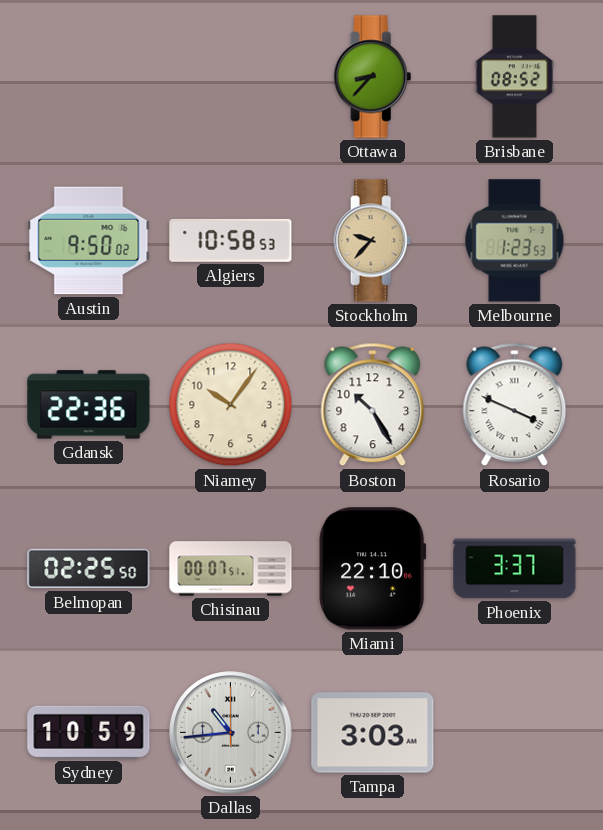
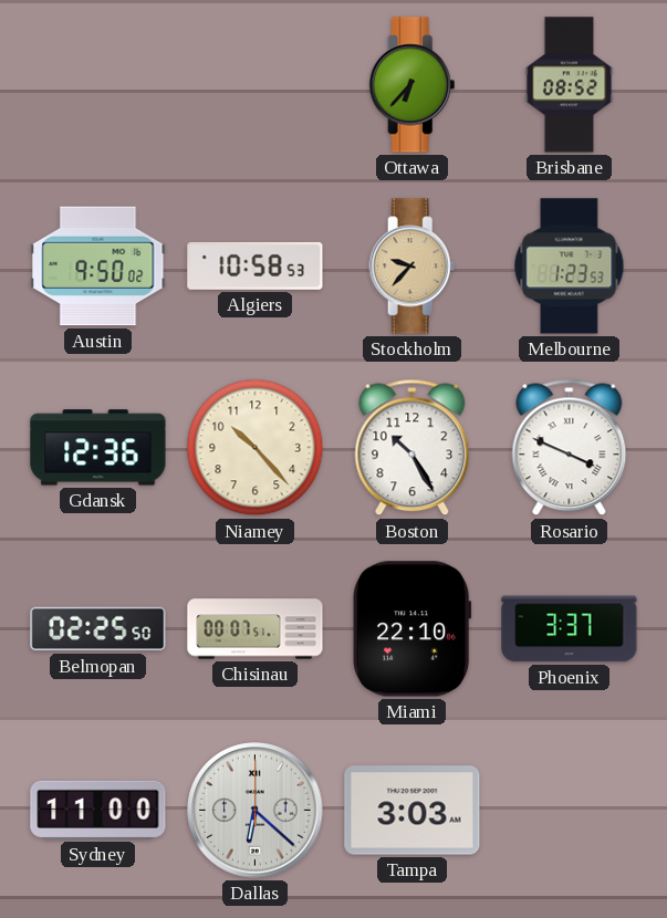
Ottawa: 8:37 -> 6:37
Gdansk: 22:36 -> 12:36
Niamey: 10:06 -> 10:23
Sydney: 10:59 -> 11:00
Dallas: 10:44 -> 6:22
